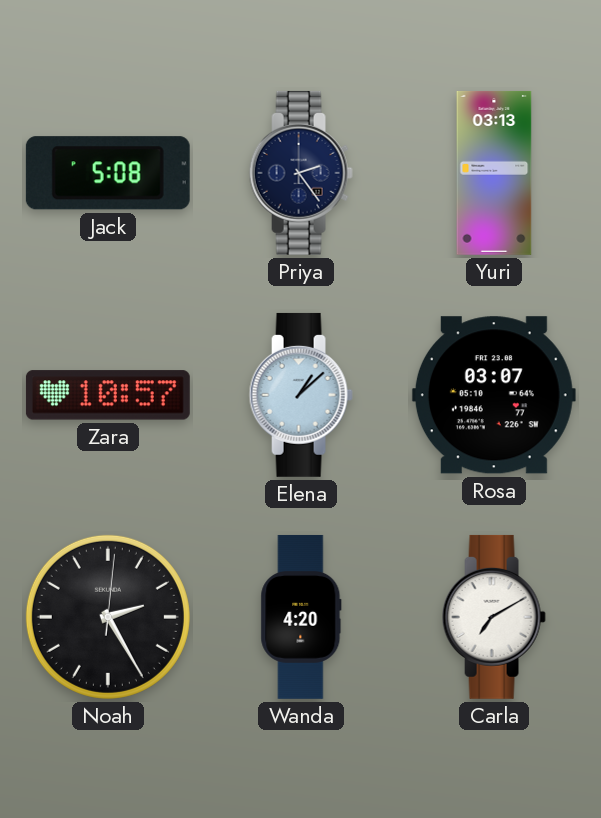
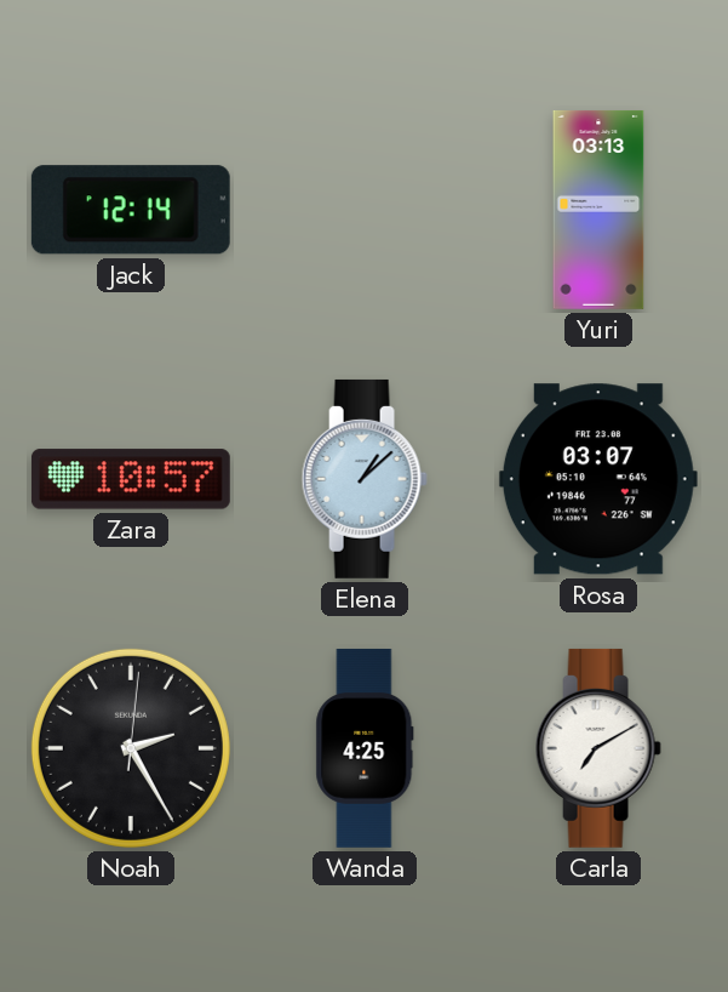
Jack: 5:08 -> 12:14
Priya: 2:24 -> none
Wanda: 4:20 -> 4:25
